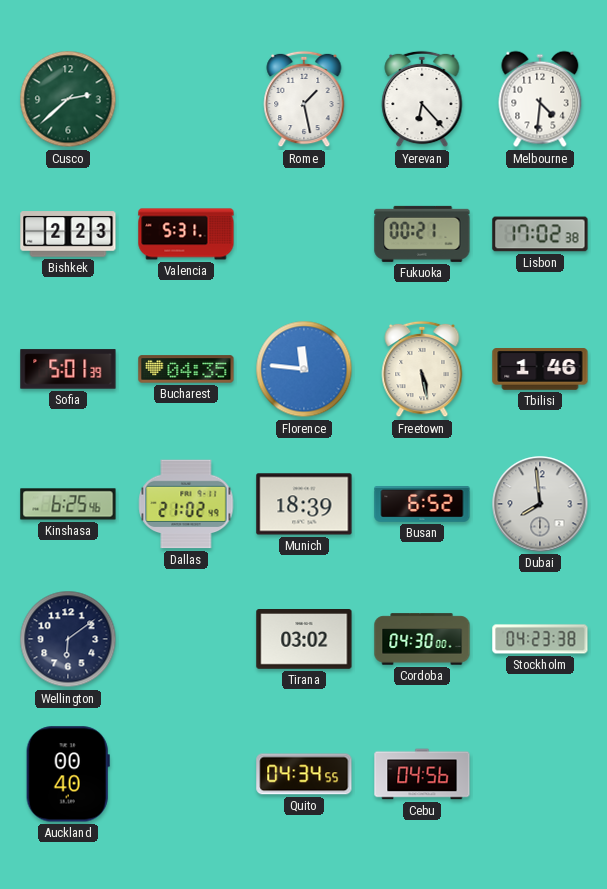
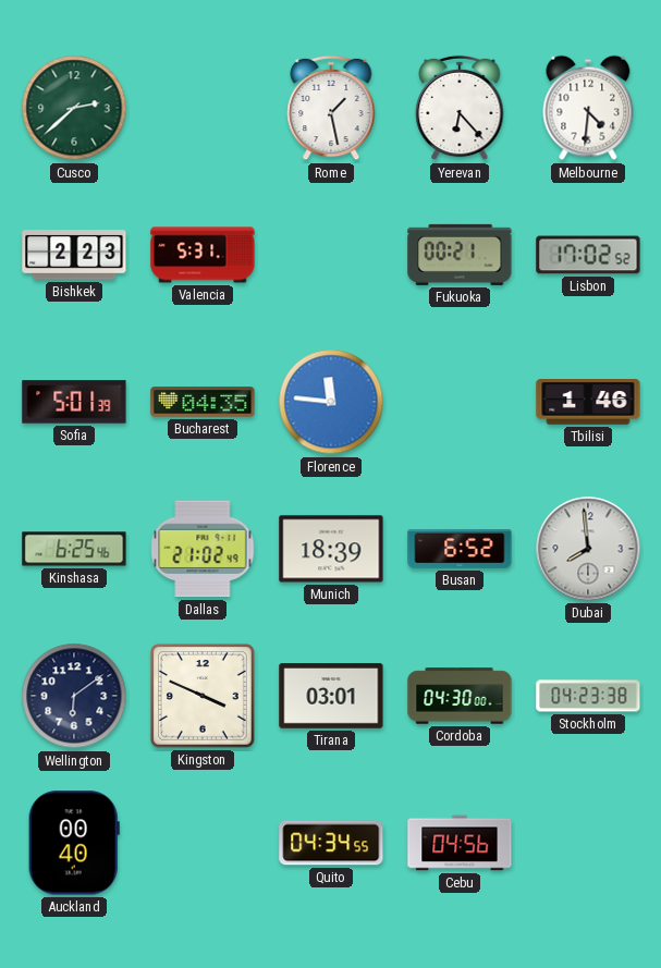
Lisbon: 17:02:38 -> 17:02:52
Freetown: 5:28 -> none
Kingston: none -> 3:49
Tirana: 03:02 -> 03:01
